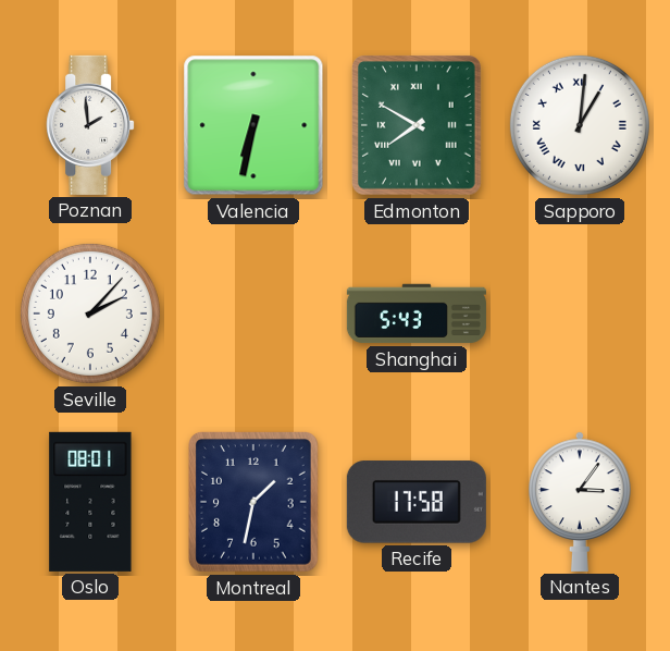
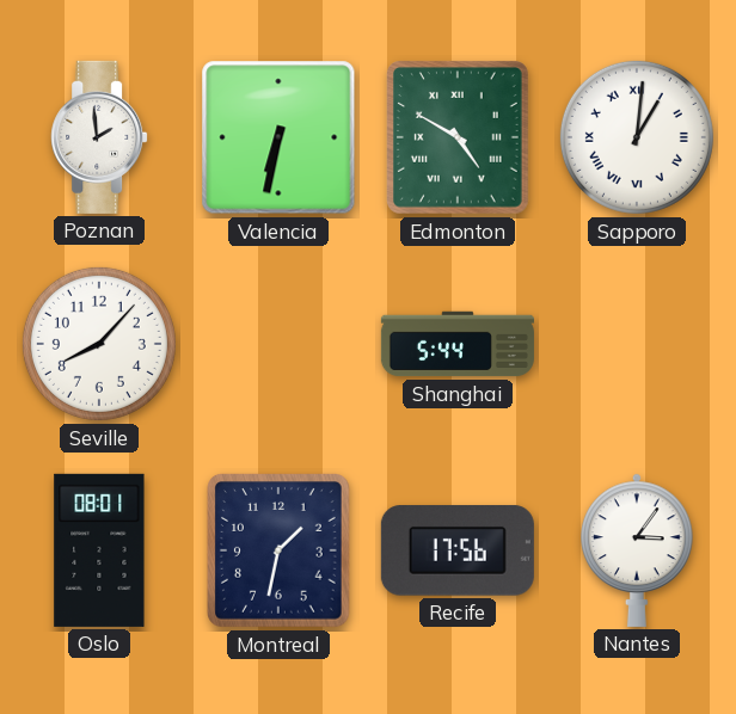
Edmonton: 7:50 -> 4:50
Seville: 2:07 -> 8:07
Shanghai: 5:43 -> 5:44
Recife: 17:58 -> 17:56
